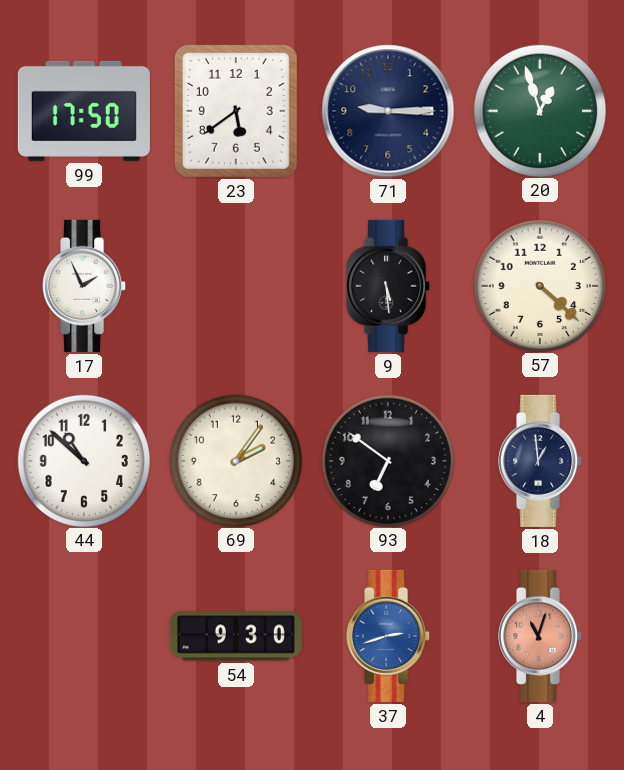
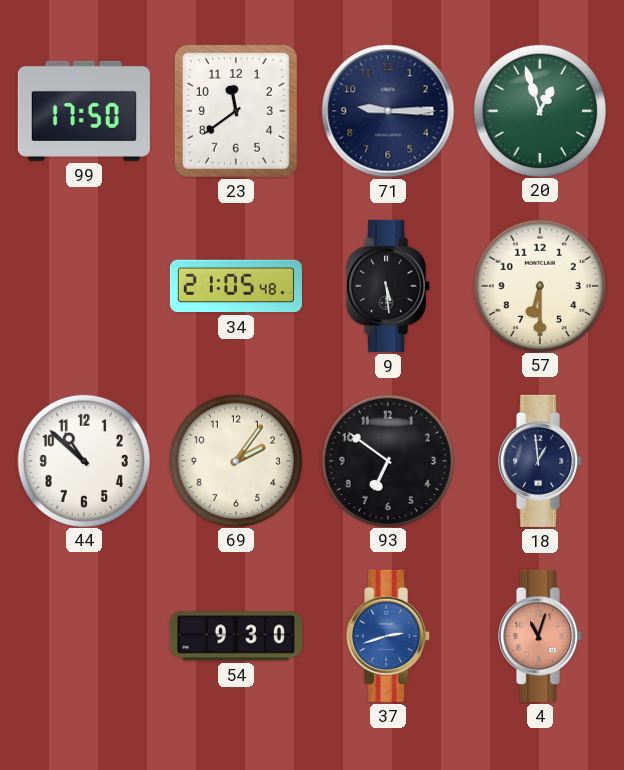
23: 5:39 -> 11:39
17: 1:56 -> none
34: none -> 21:05
57: 4:22 -> 6:30
